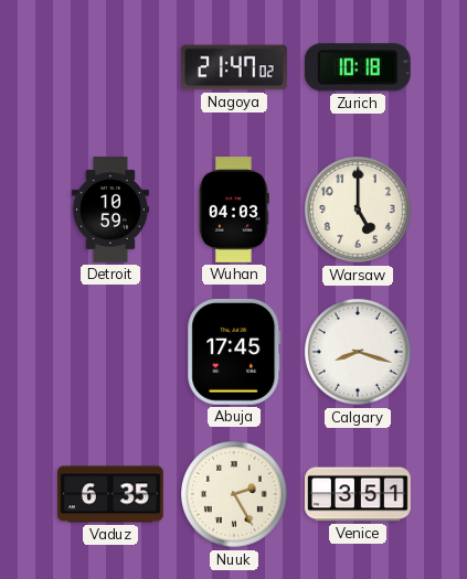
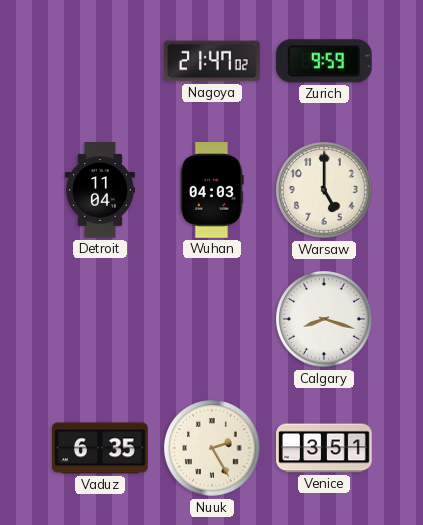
Zurich: 10:18 -> 9:59
Detroit: 10:59 -> 11:04
Abuja: 17:45 -> none
